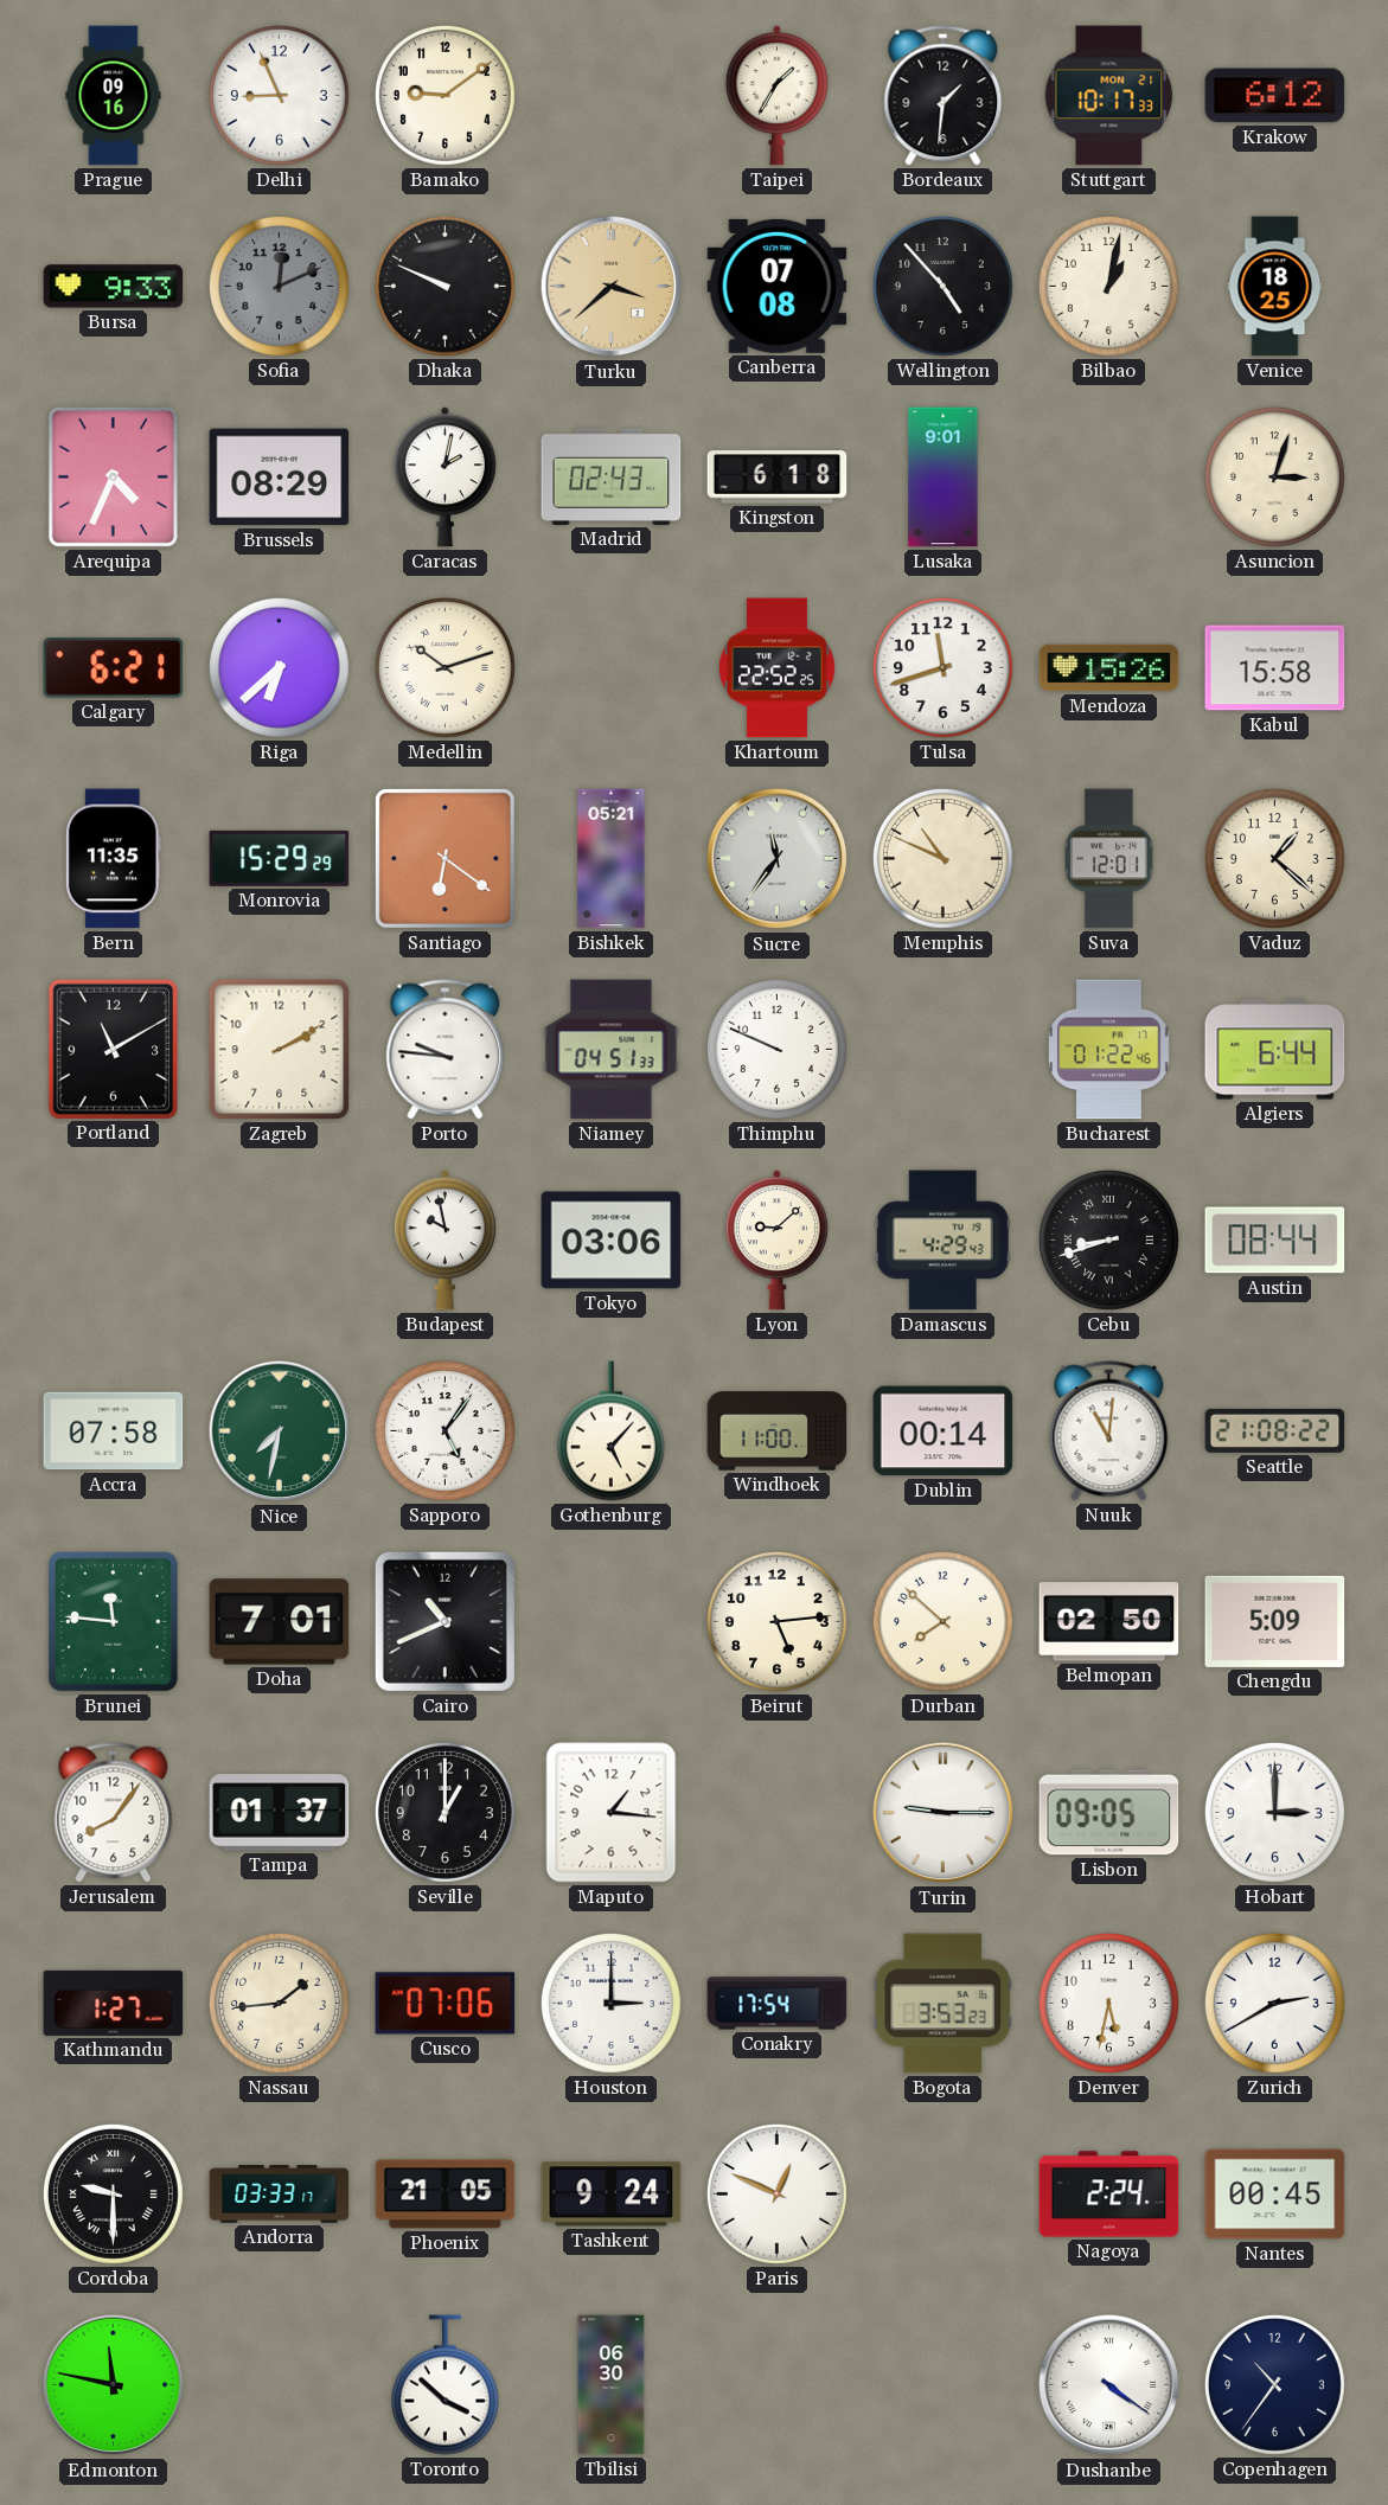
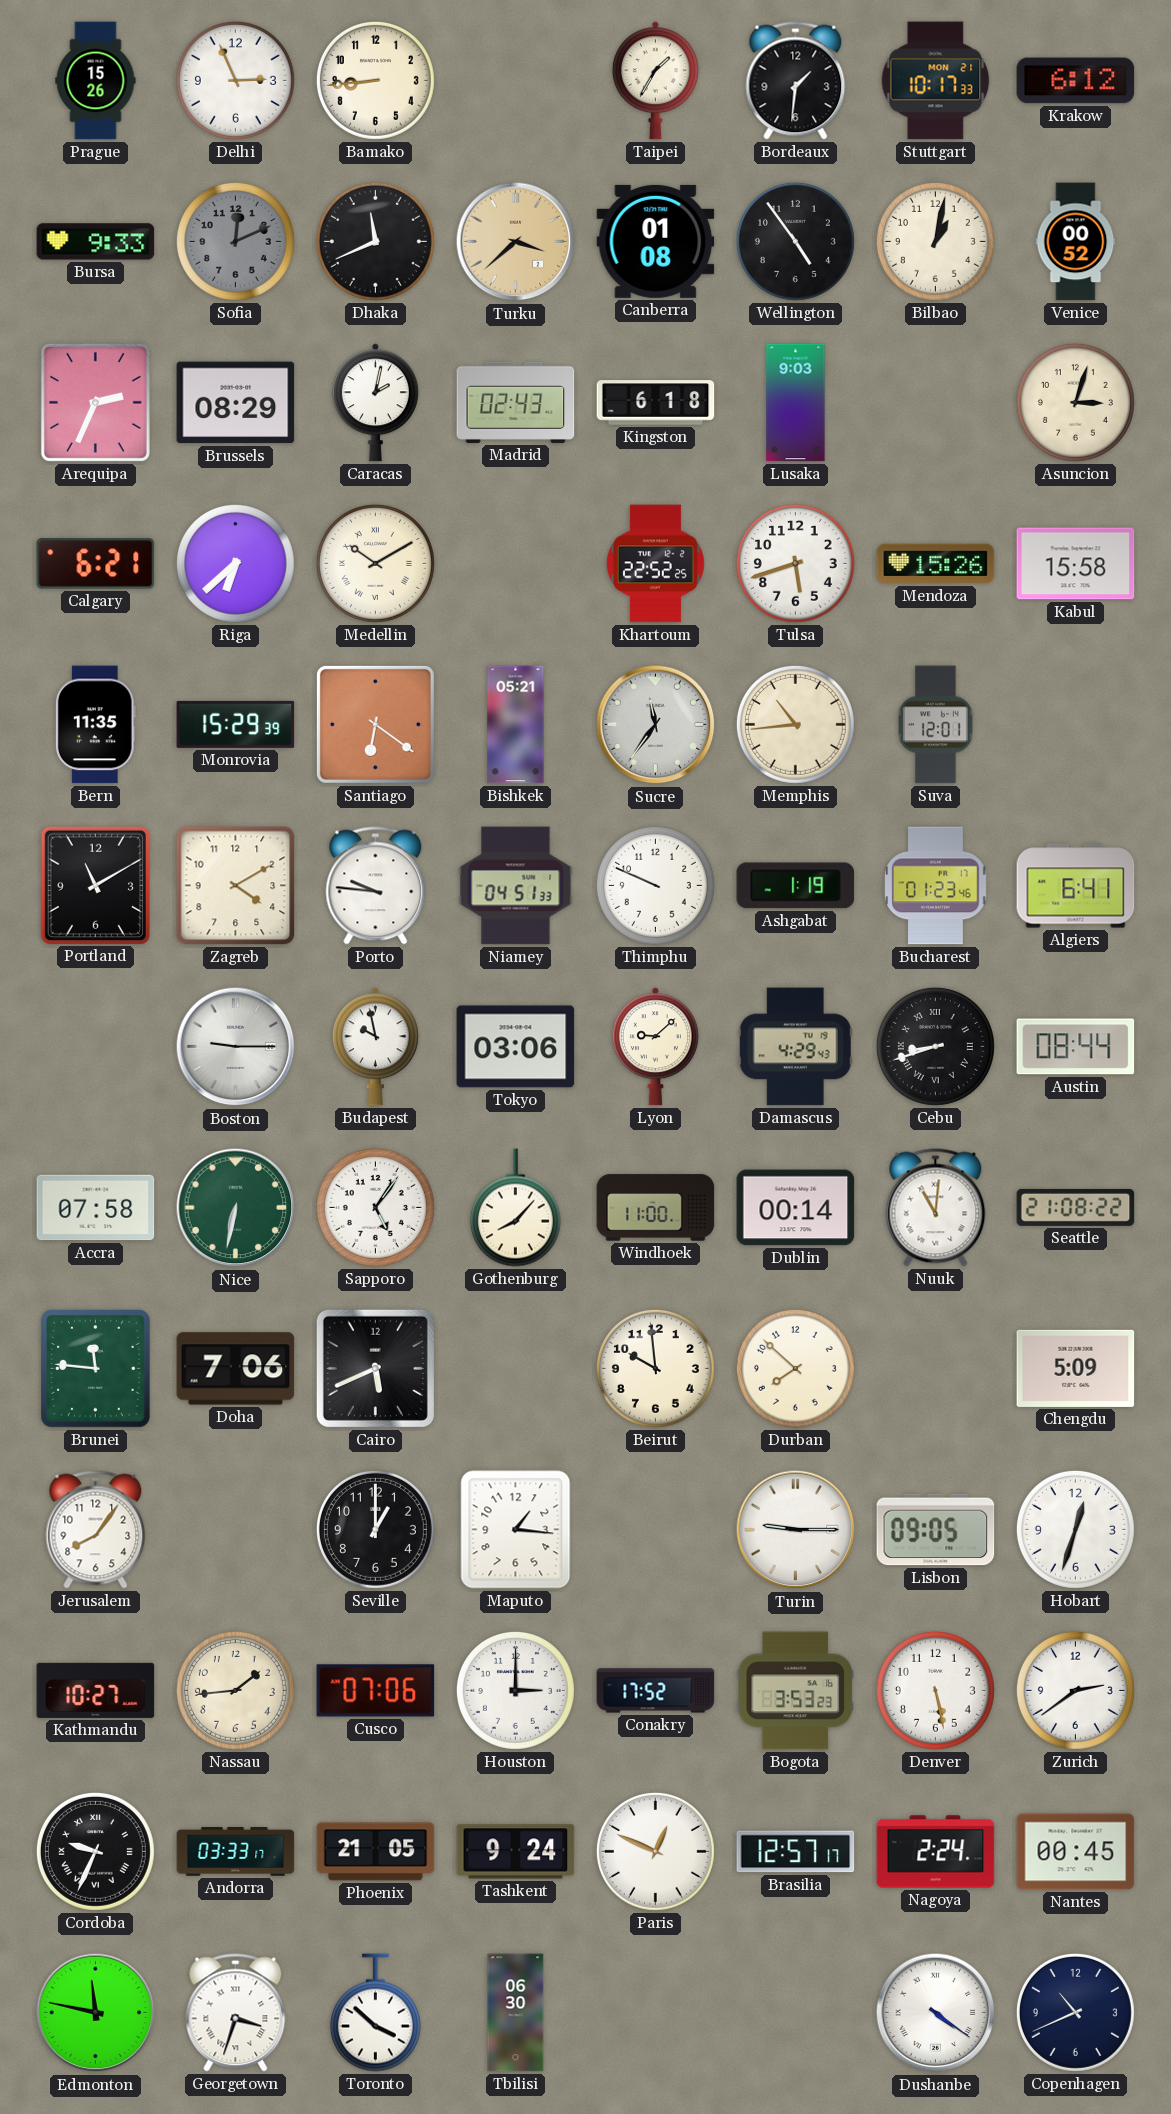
Prague: 09:16 -> 15:26
Delhi: 8:56 -> 2:56
Bamako: 9:09 -> 8:44
Dhaka: 9:49 -> 11:41
Canberra: 07:08 -> 01:08
Wellington: 4:53 -> 4:54
Venice: 18:25 -> 00:52
Arequipa: 4:34 -> 2:34
Lusaka: 9:01 -> 9:03
Medellin: 10:12 -> 10:10
Tulsa: 11:42 -> 5:42
Monrovia: 15:29:29 -> 15:29:39
Memphis: 10:49 -> 10:44
Vaduz: 1:22 -> none
Zagreb: 2:10 -> 4:10
Ashgabat: none -> 1:19
Bucharest: 01:22 -> 01:23
Algiers: 6:44 -> 6:41
Boston: none -> 9:15
Nice: 7:32 -> 6:32
Gothenburg: 5:07 -> 8:07
Doha: 7:01 -> 7:06
Cairo: 10:41 -> 5:41
Beirut: 5:14 -> 9:59
Belmopan: 02:50 -> none
Tampa: 01:37 -> none
Hobart: 3:00 -> 12:33
Kathmandu: 1:27 -> 10:27
Conakry: 17:54 -> 17:52
Denver: 5:32 -> 5:28
Zurich: 2:40 -> 2:39
Cordoba: 9:30 -> 9:34
Brasilia: none -> 12:57
Georgetown: none -> 3:33
Copenhagen: 10:36 -> 10:41
